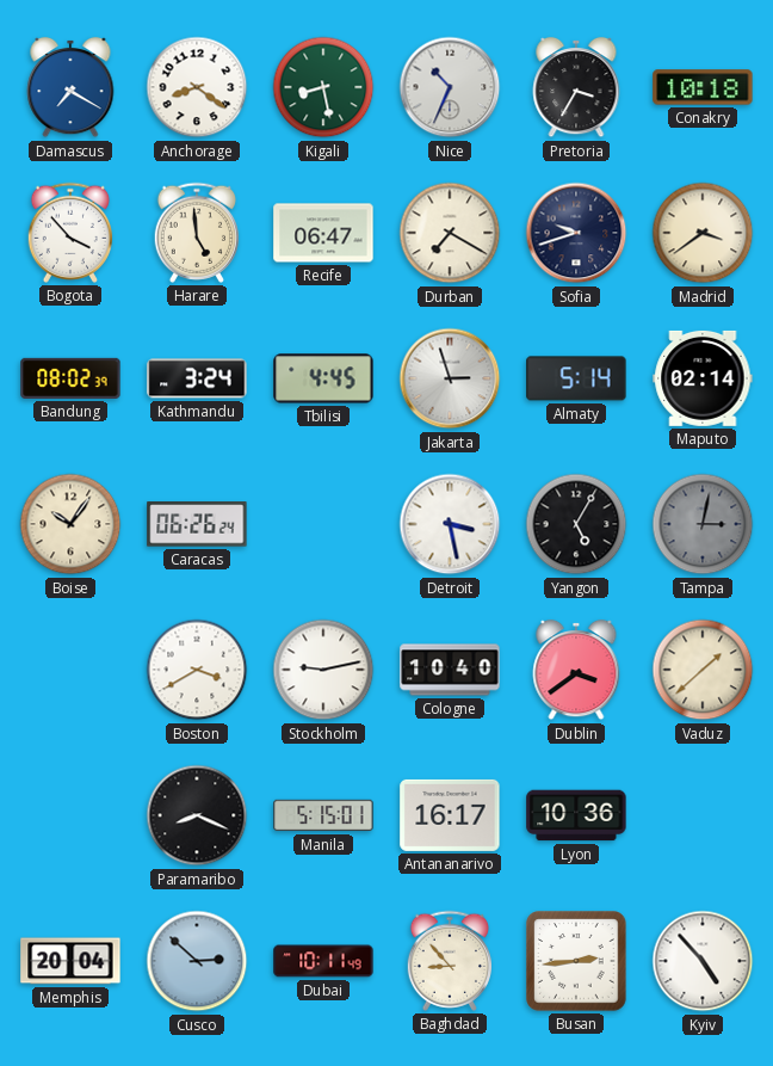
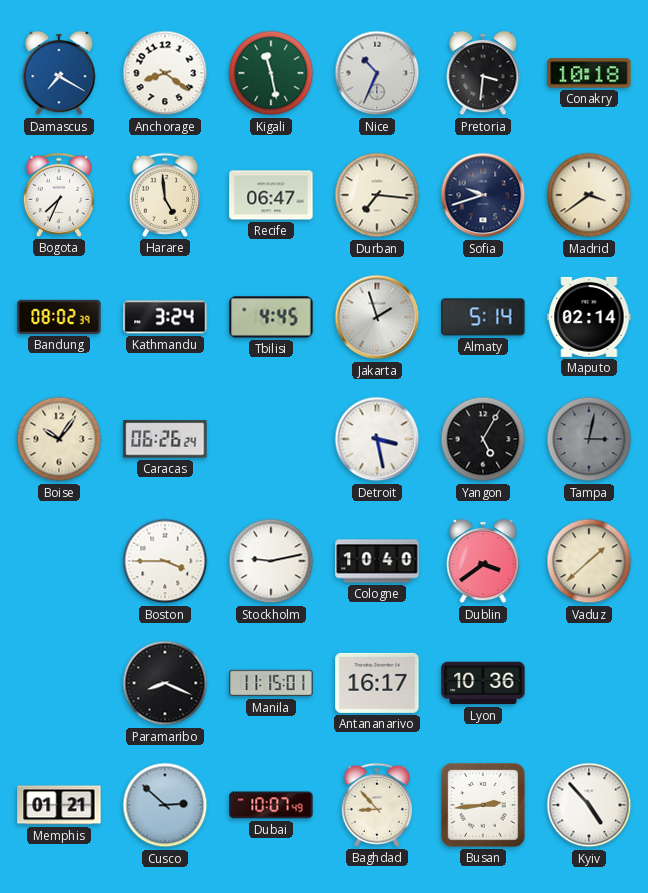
Kigali: 8:28 -> 11:28
Pretoria: 3:35 -> 3:31
Bogota: 3:53 -> 7:34
Durban: 7:20 -> 7:16
Jakarta: 2:57 -> 1:57
Boston: 3:40 -> 3:45
Manila: 5:15 -> 11:15
Memphis: 20:04 -> 01:21
Dubai: 10:11 -> 10:07
